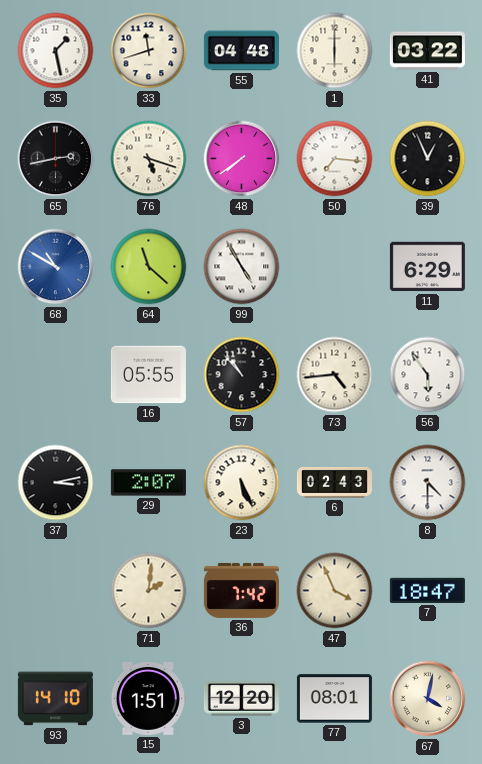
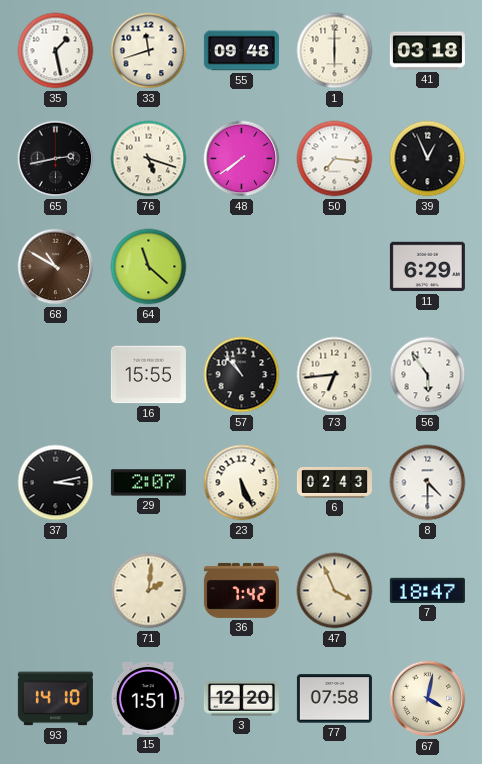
55: 04:48 -> 09:48
41: 03:22 -> 03:18
68 dial: blue -> brown
99: 4:55 -> none
16: 05:55 -> 15:55
73: 4:44 -> 6:44
77: 08:01 -> 07:58
